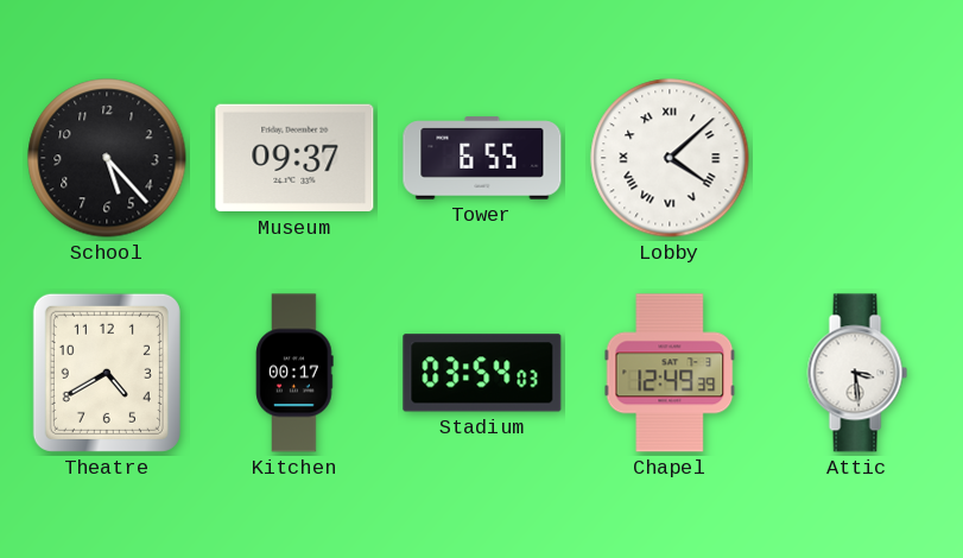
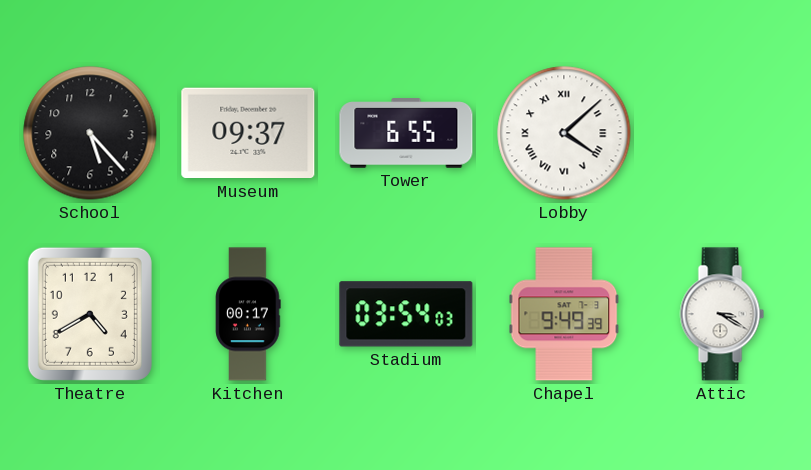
Chapel: 12:49 -> 9:49
Attic: 3:29 -> 3:20
